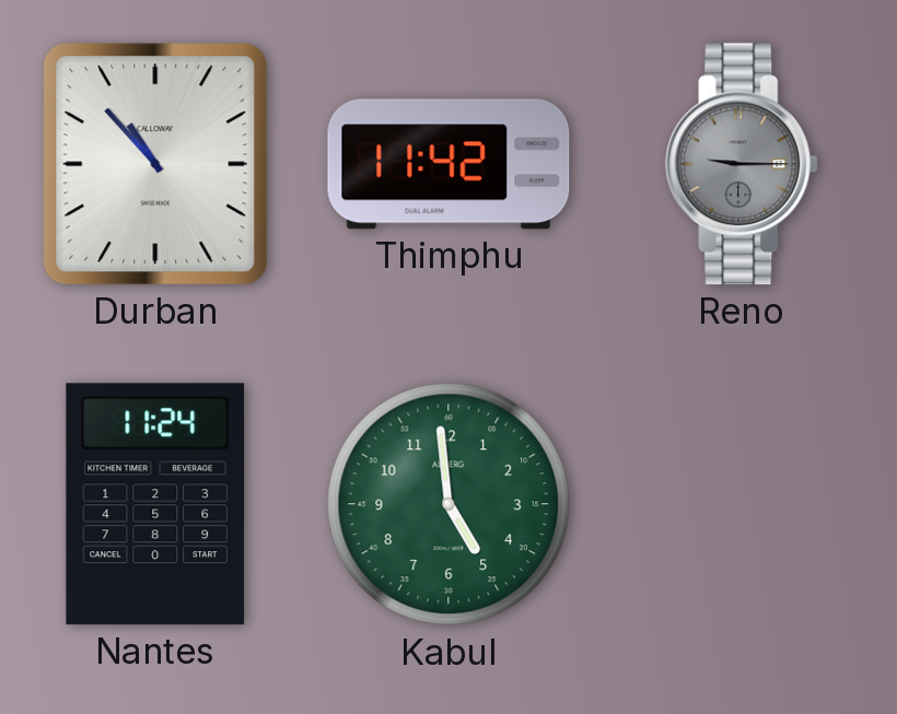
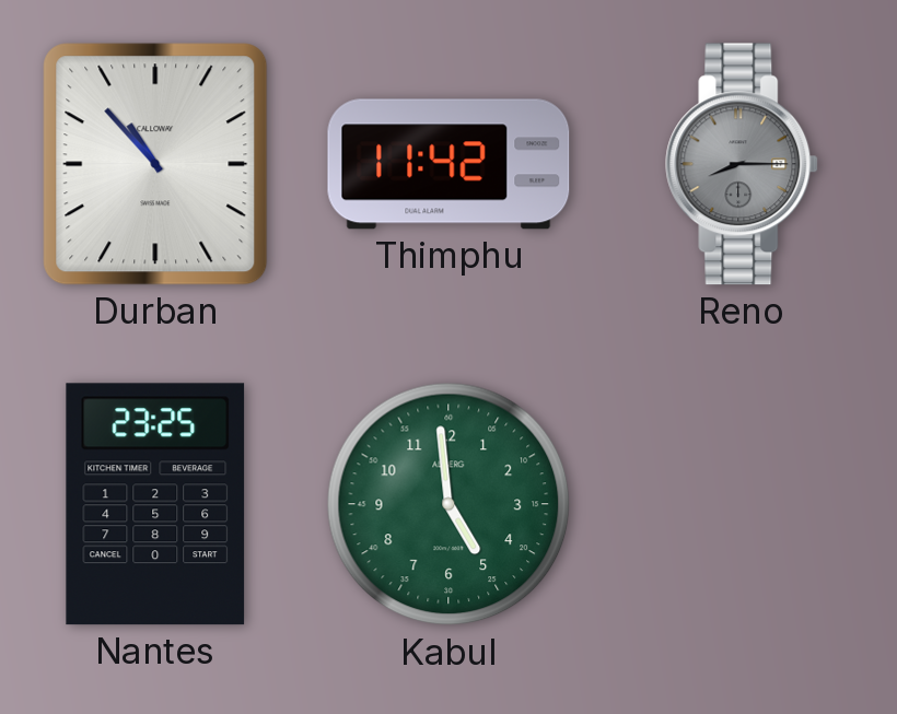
Reno: 9:15 -> 8:15
Nantes: 11:24 -> 23:25
